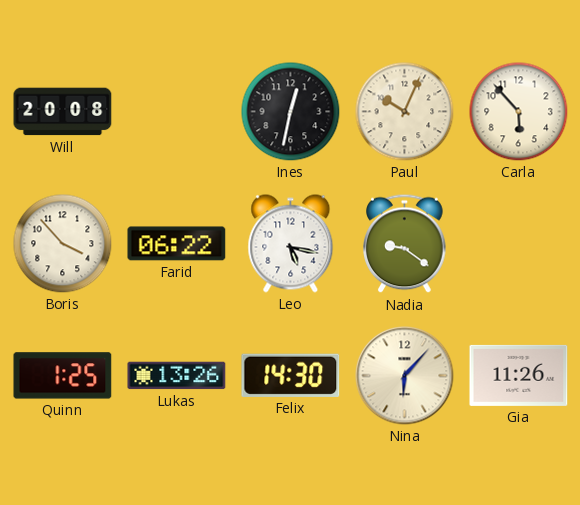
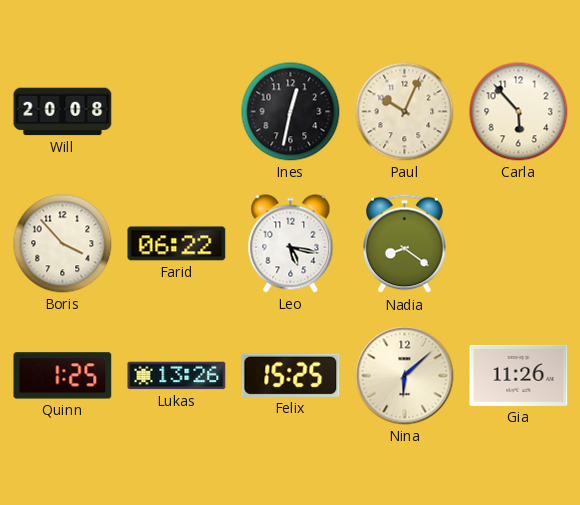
Nadia: 9:21 -> 8:21
Felix: 14:30 -> 15:25
Nina: 6:07 -> 6:08
